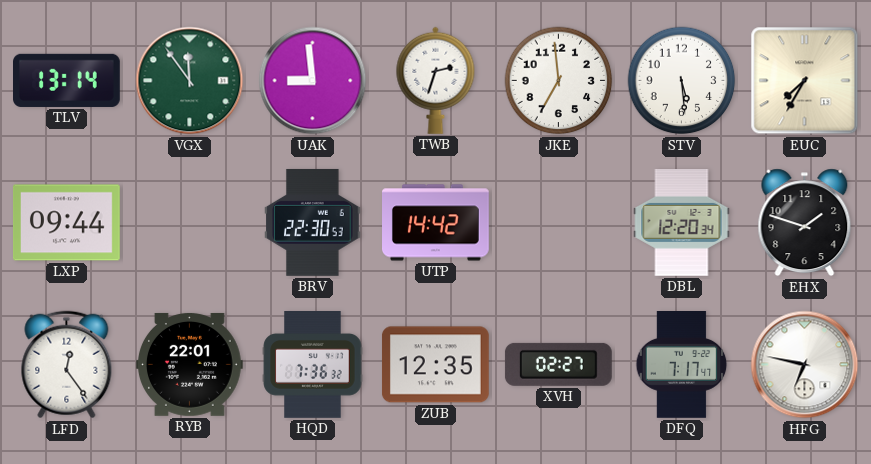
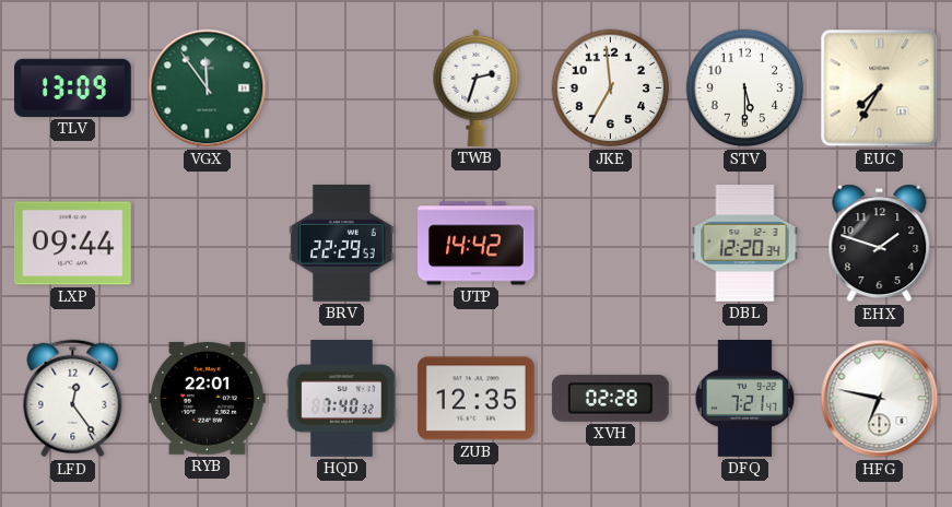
TLV: 13:14 -> 13:09
UAK: 8:59 -> none
STV: 5:29 -> 5:30
BRV: 22:30 -> 22:29
HQD: 7:36 -> 7:40
XVH: 02:27 -> 02:28
DFQ: 7:17 -> 7:21
